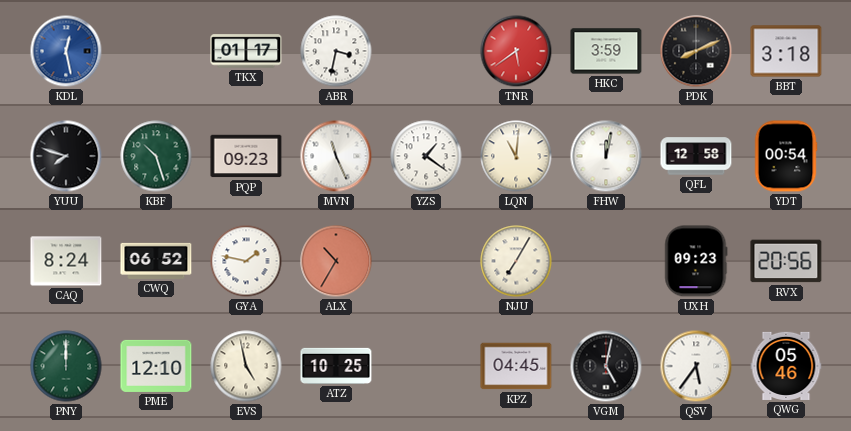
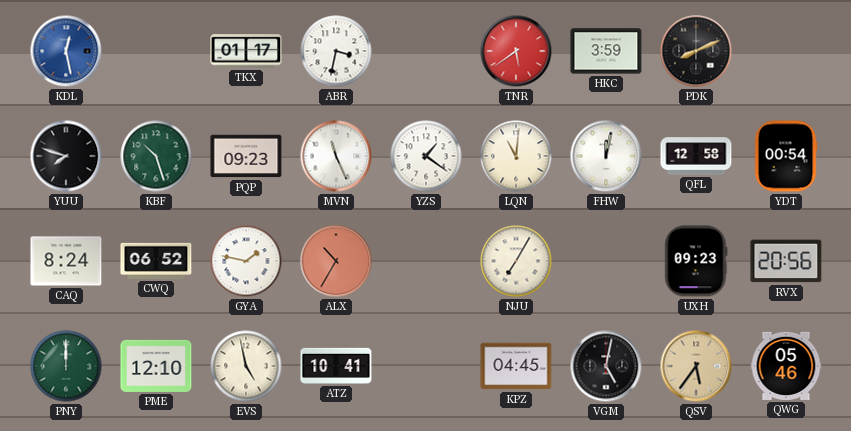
BBT: 3:18 -> none
ATZ: 10:25 -> 10:41
QSV dial: white -> champagne
